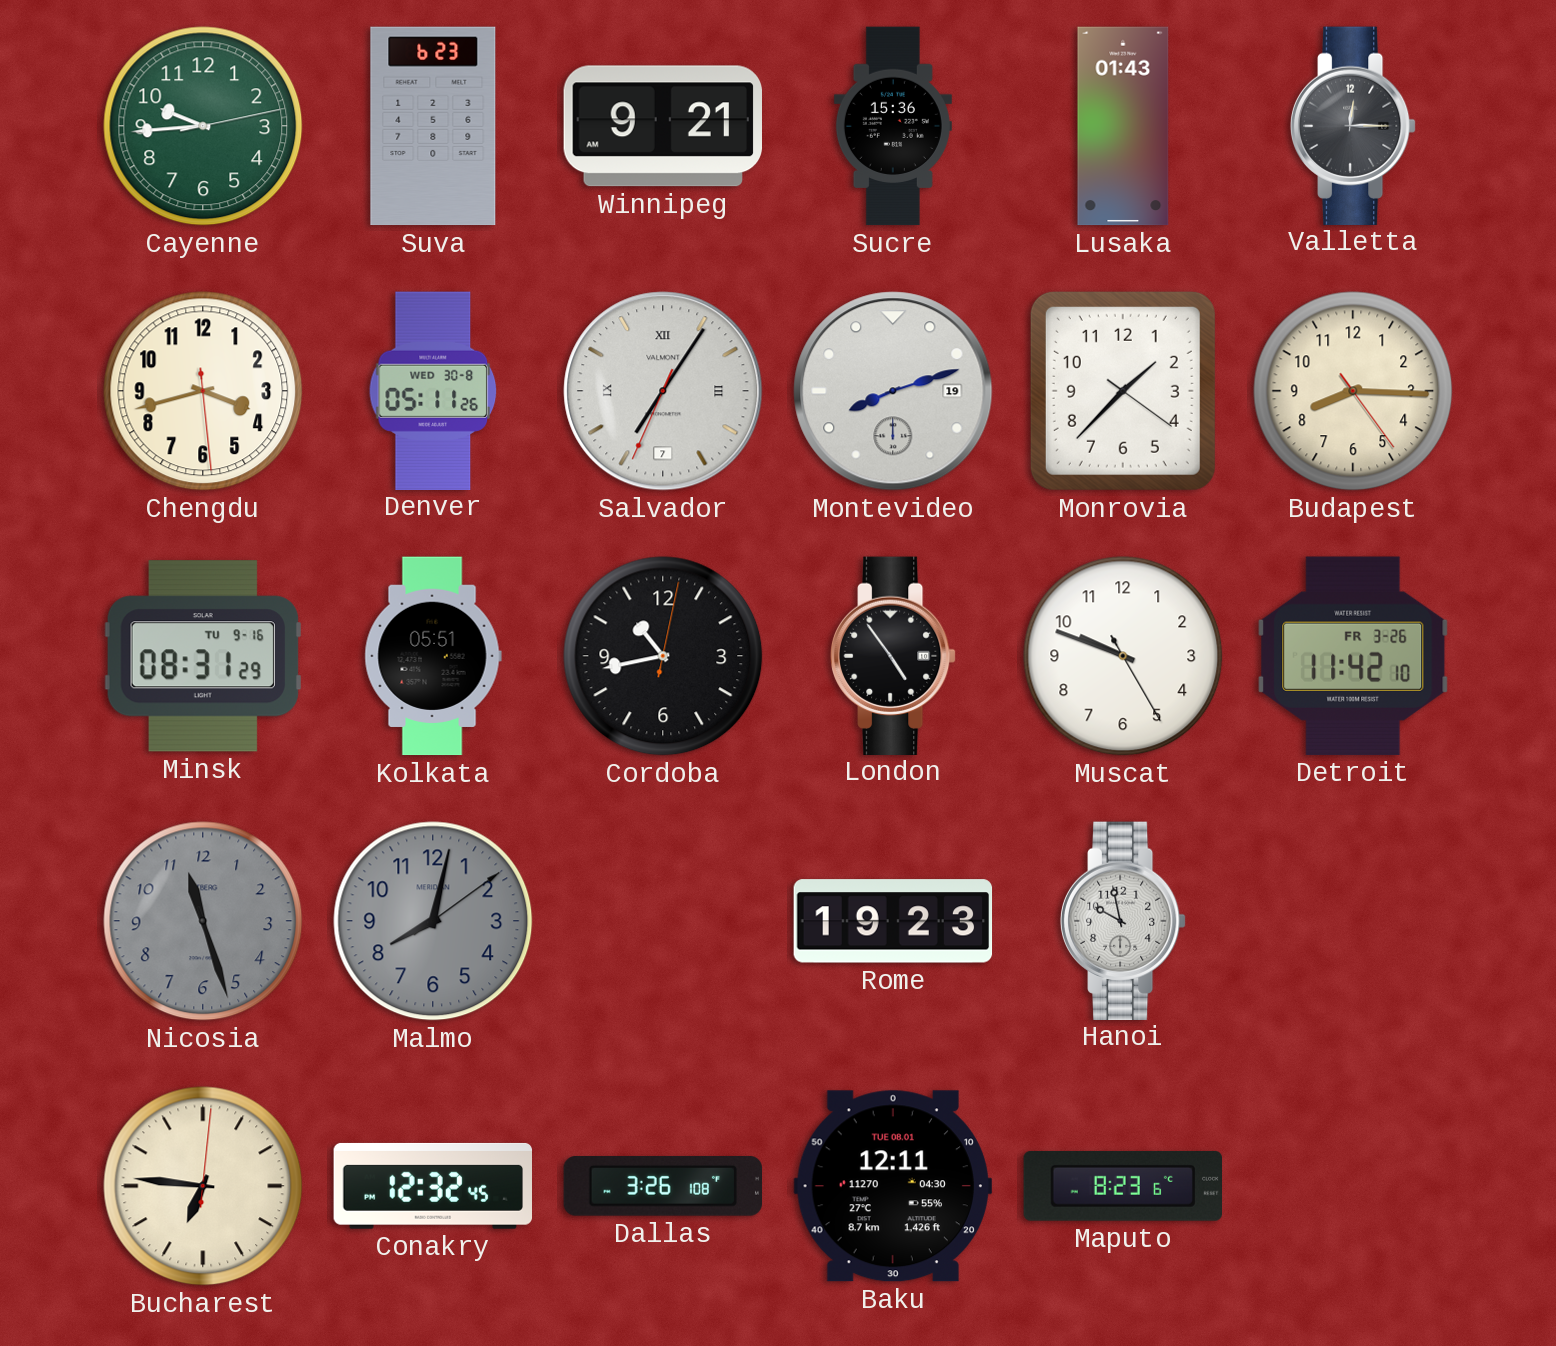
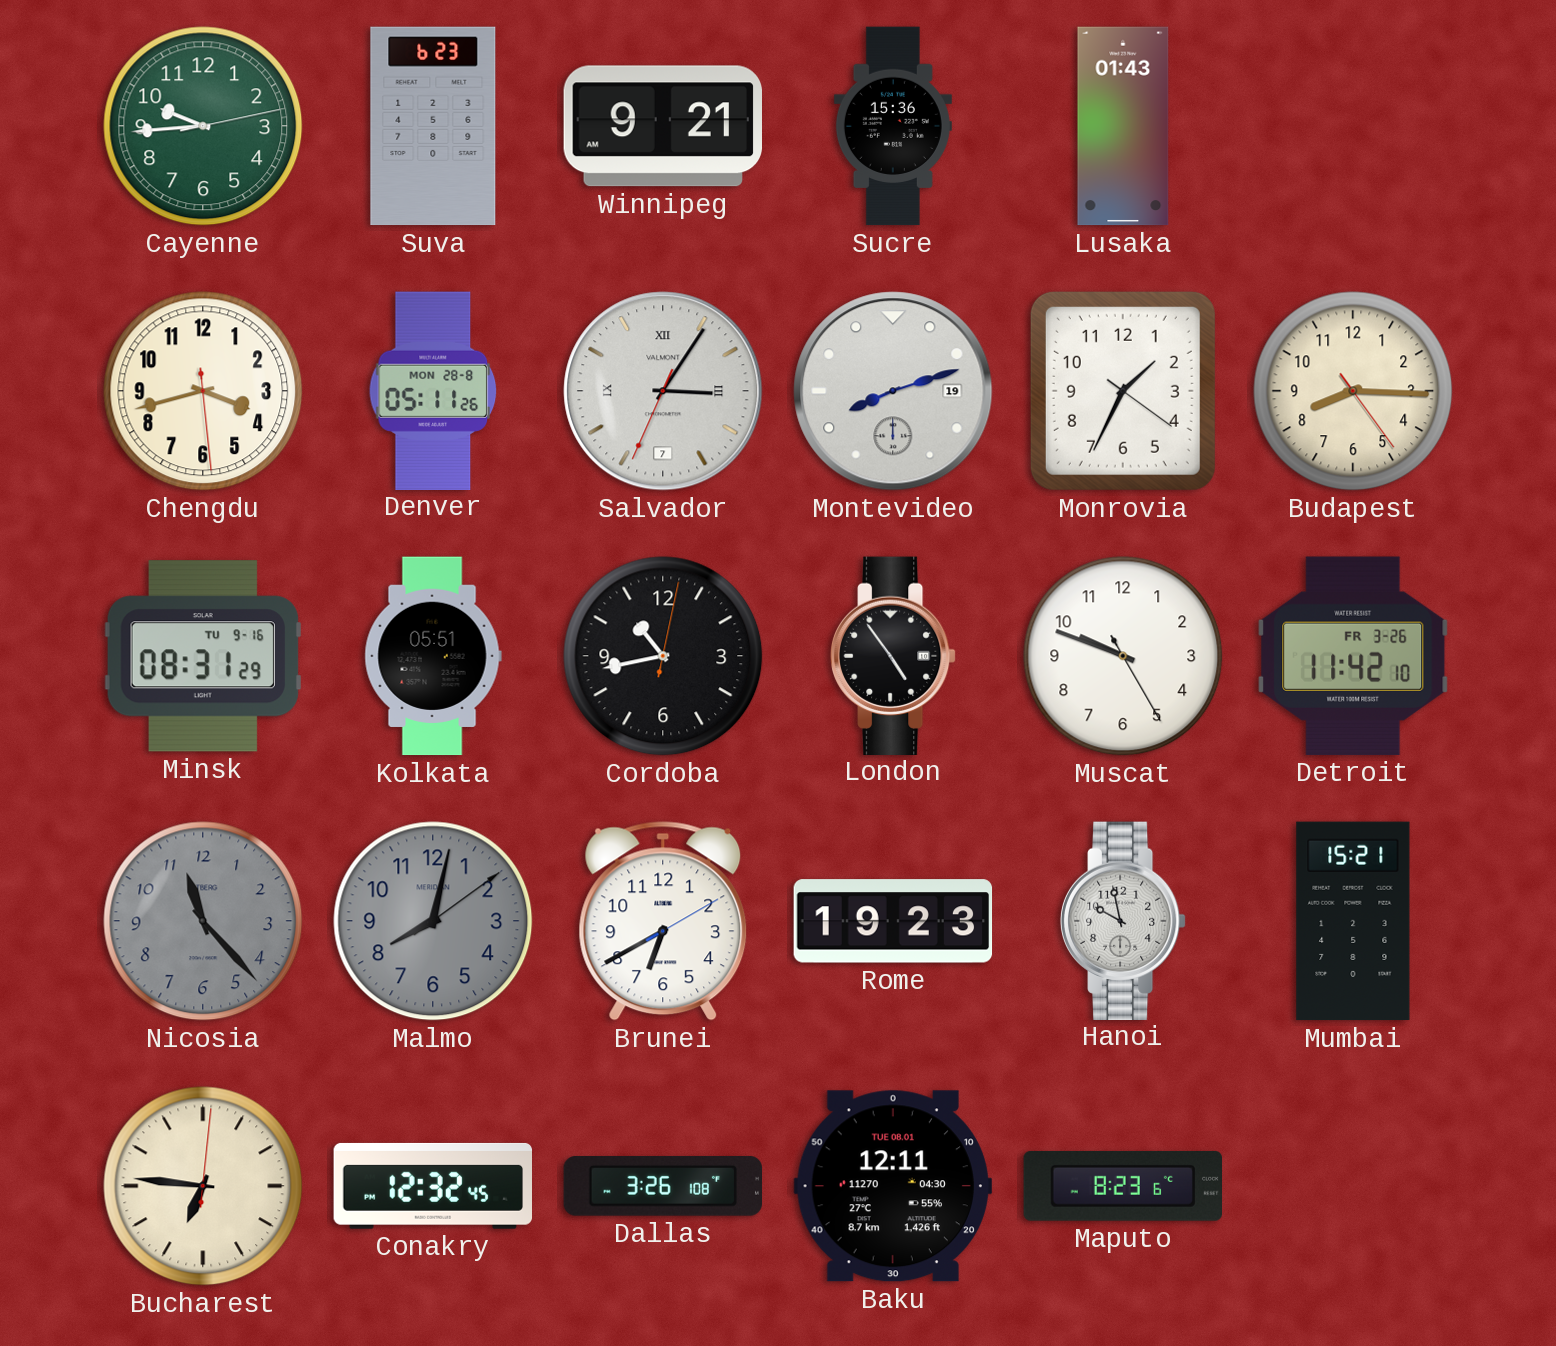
Valletta: 12:15 -> none
Denver date: WED 30-8 -> MON 28-8
Salvador: 7:05 -> 3:05
Monrovia: 1:37 -> 1:34
Nicosia: 11:27 -> 11:23
Brunei: none -> 6:40
Mumbai: none -> 15:21
